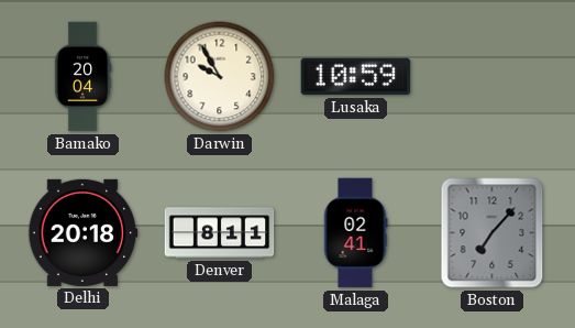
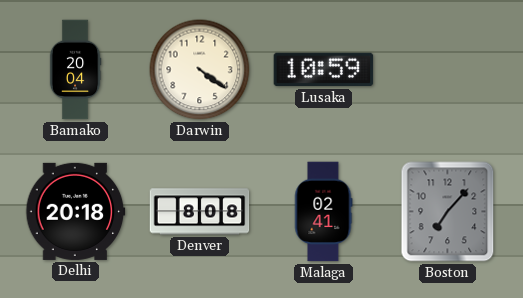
Darwin: 9:55 -> 4:21
Denver: 8:11 -> 8:08
